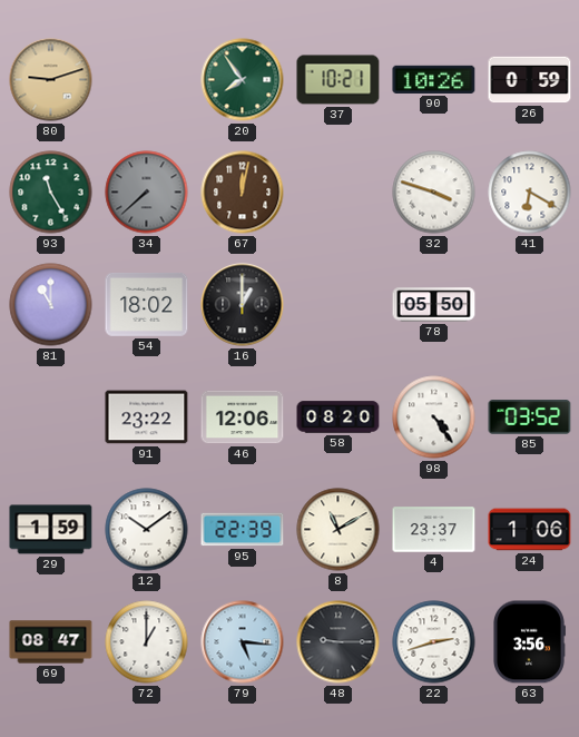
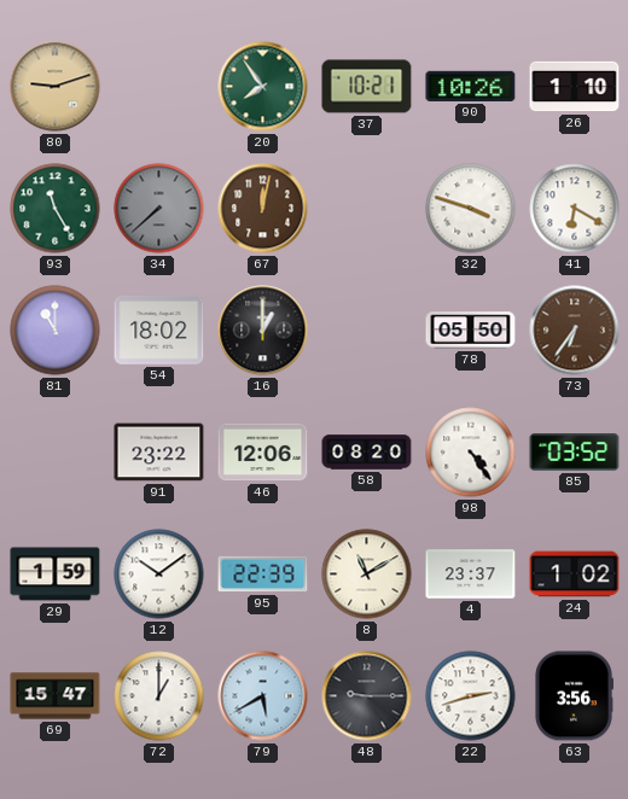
26: 0:59 -> 1:10
73: none -> 6:36
24: 1:06 -> 1:02
69: 08:47 -> 15:47
79: 5:16 -> 5:40
